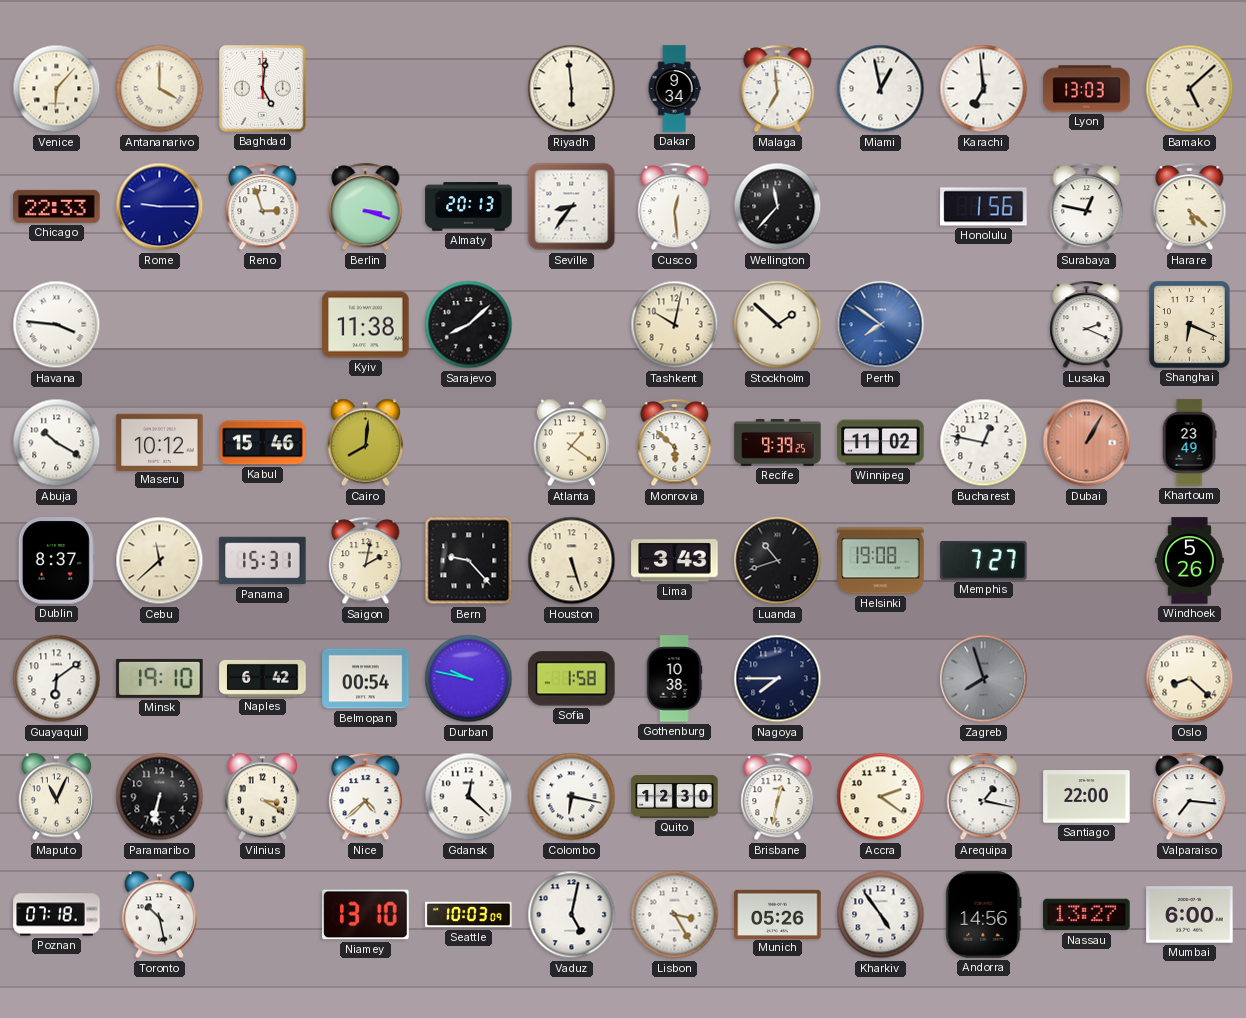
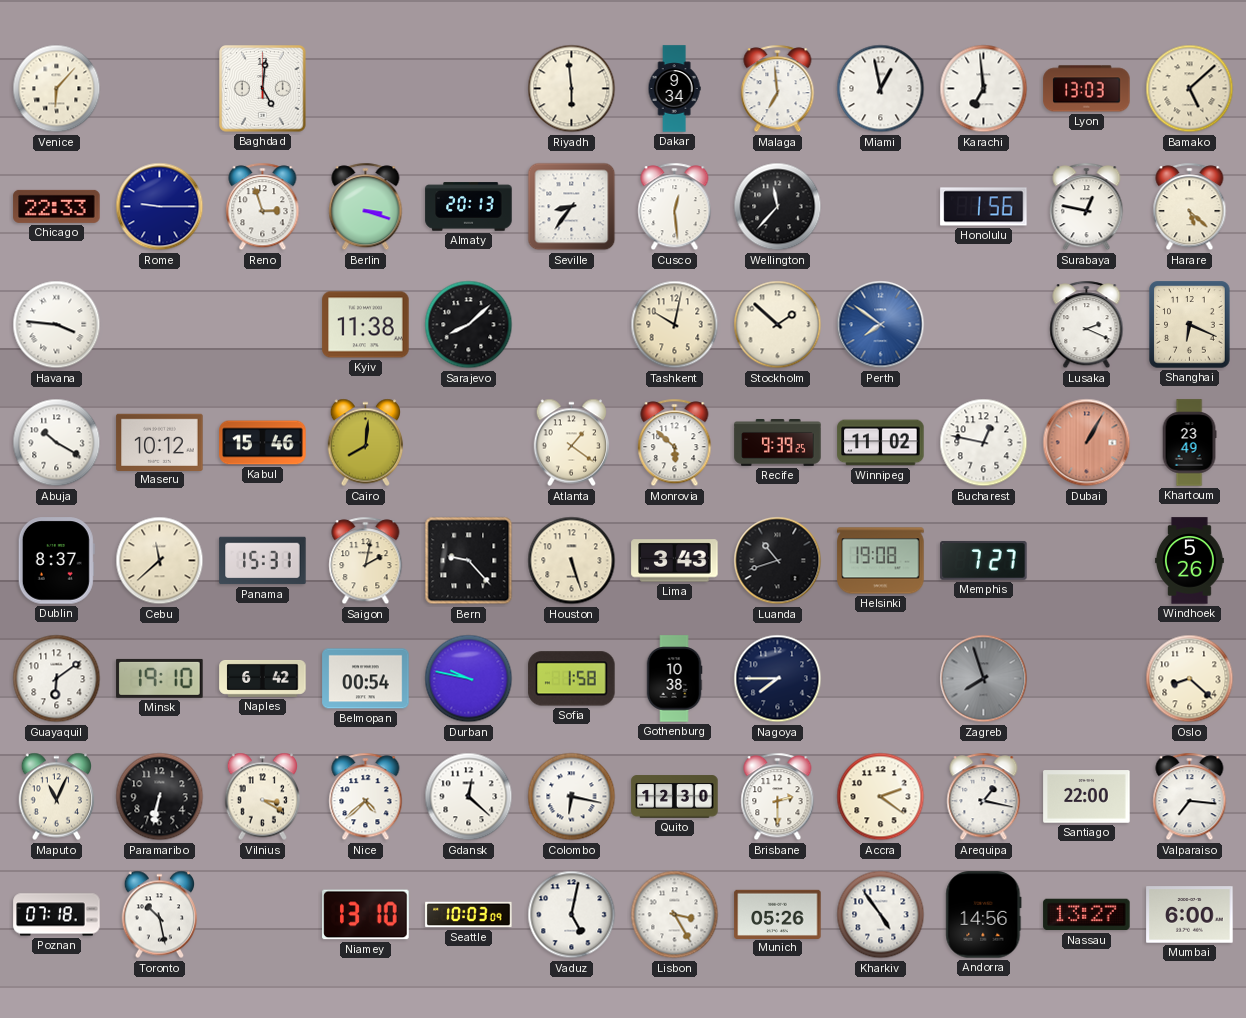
Antananarivo: 4:00 -> none
Brisbane: 12:32 -> 2:30
